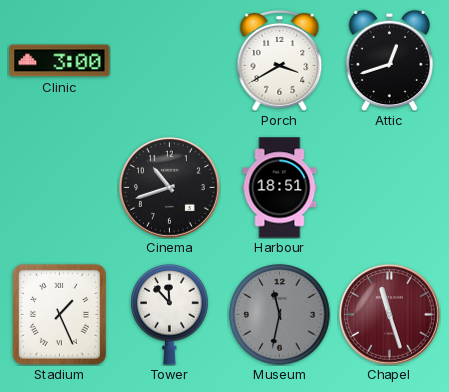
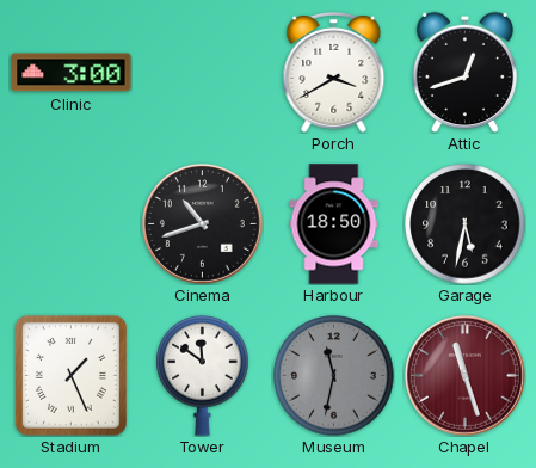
Harbour: 18:51 -> 18:50
Garage: none -> 5:32
Tower: 11:53 -> 11:51
